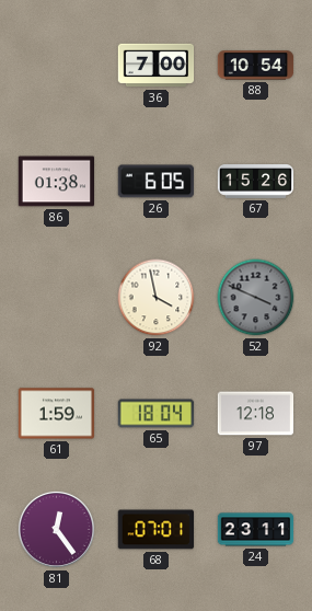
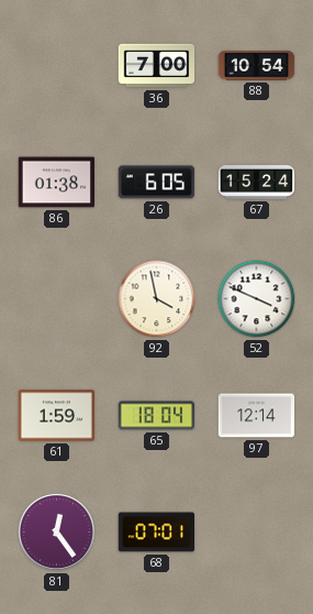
67: 15:26 -> 15:24
52 dial: grey -> white
97: 12:18 -> 12:14
24: 23:11 -> none
